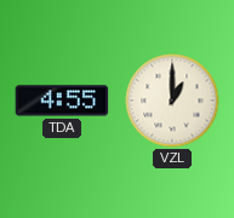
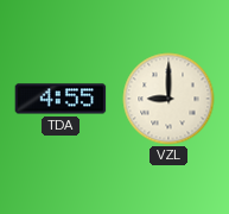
VZL: 1:00 -> 9:00
